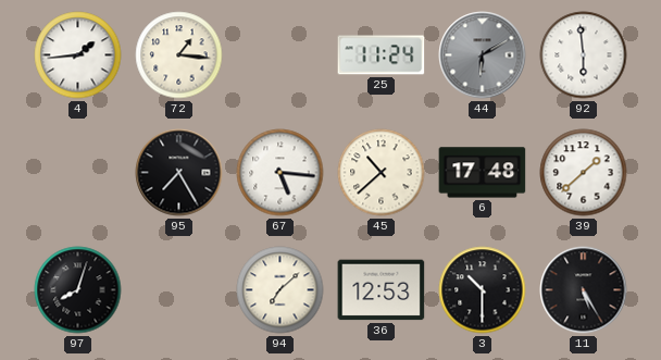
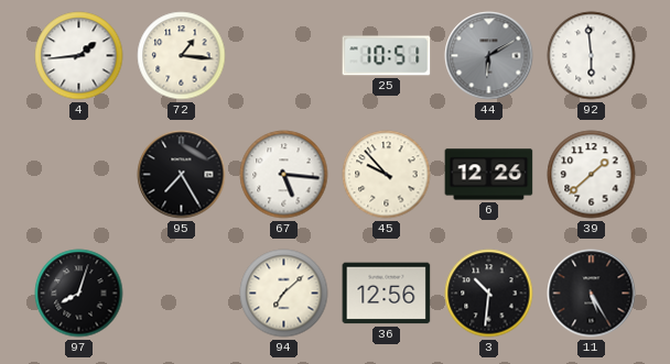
25: 11:24 -> 10:51
45: 10:38 -> 9:53
6: 17:48 -> 12:26
36: 12:53 -> 12:56
3: 10:30 -> 10:31
